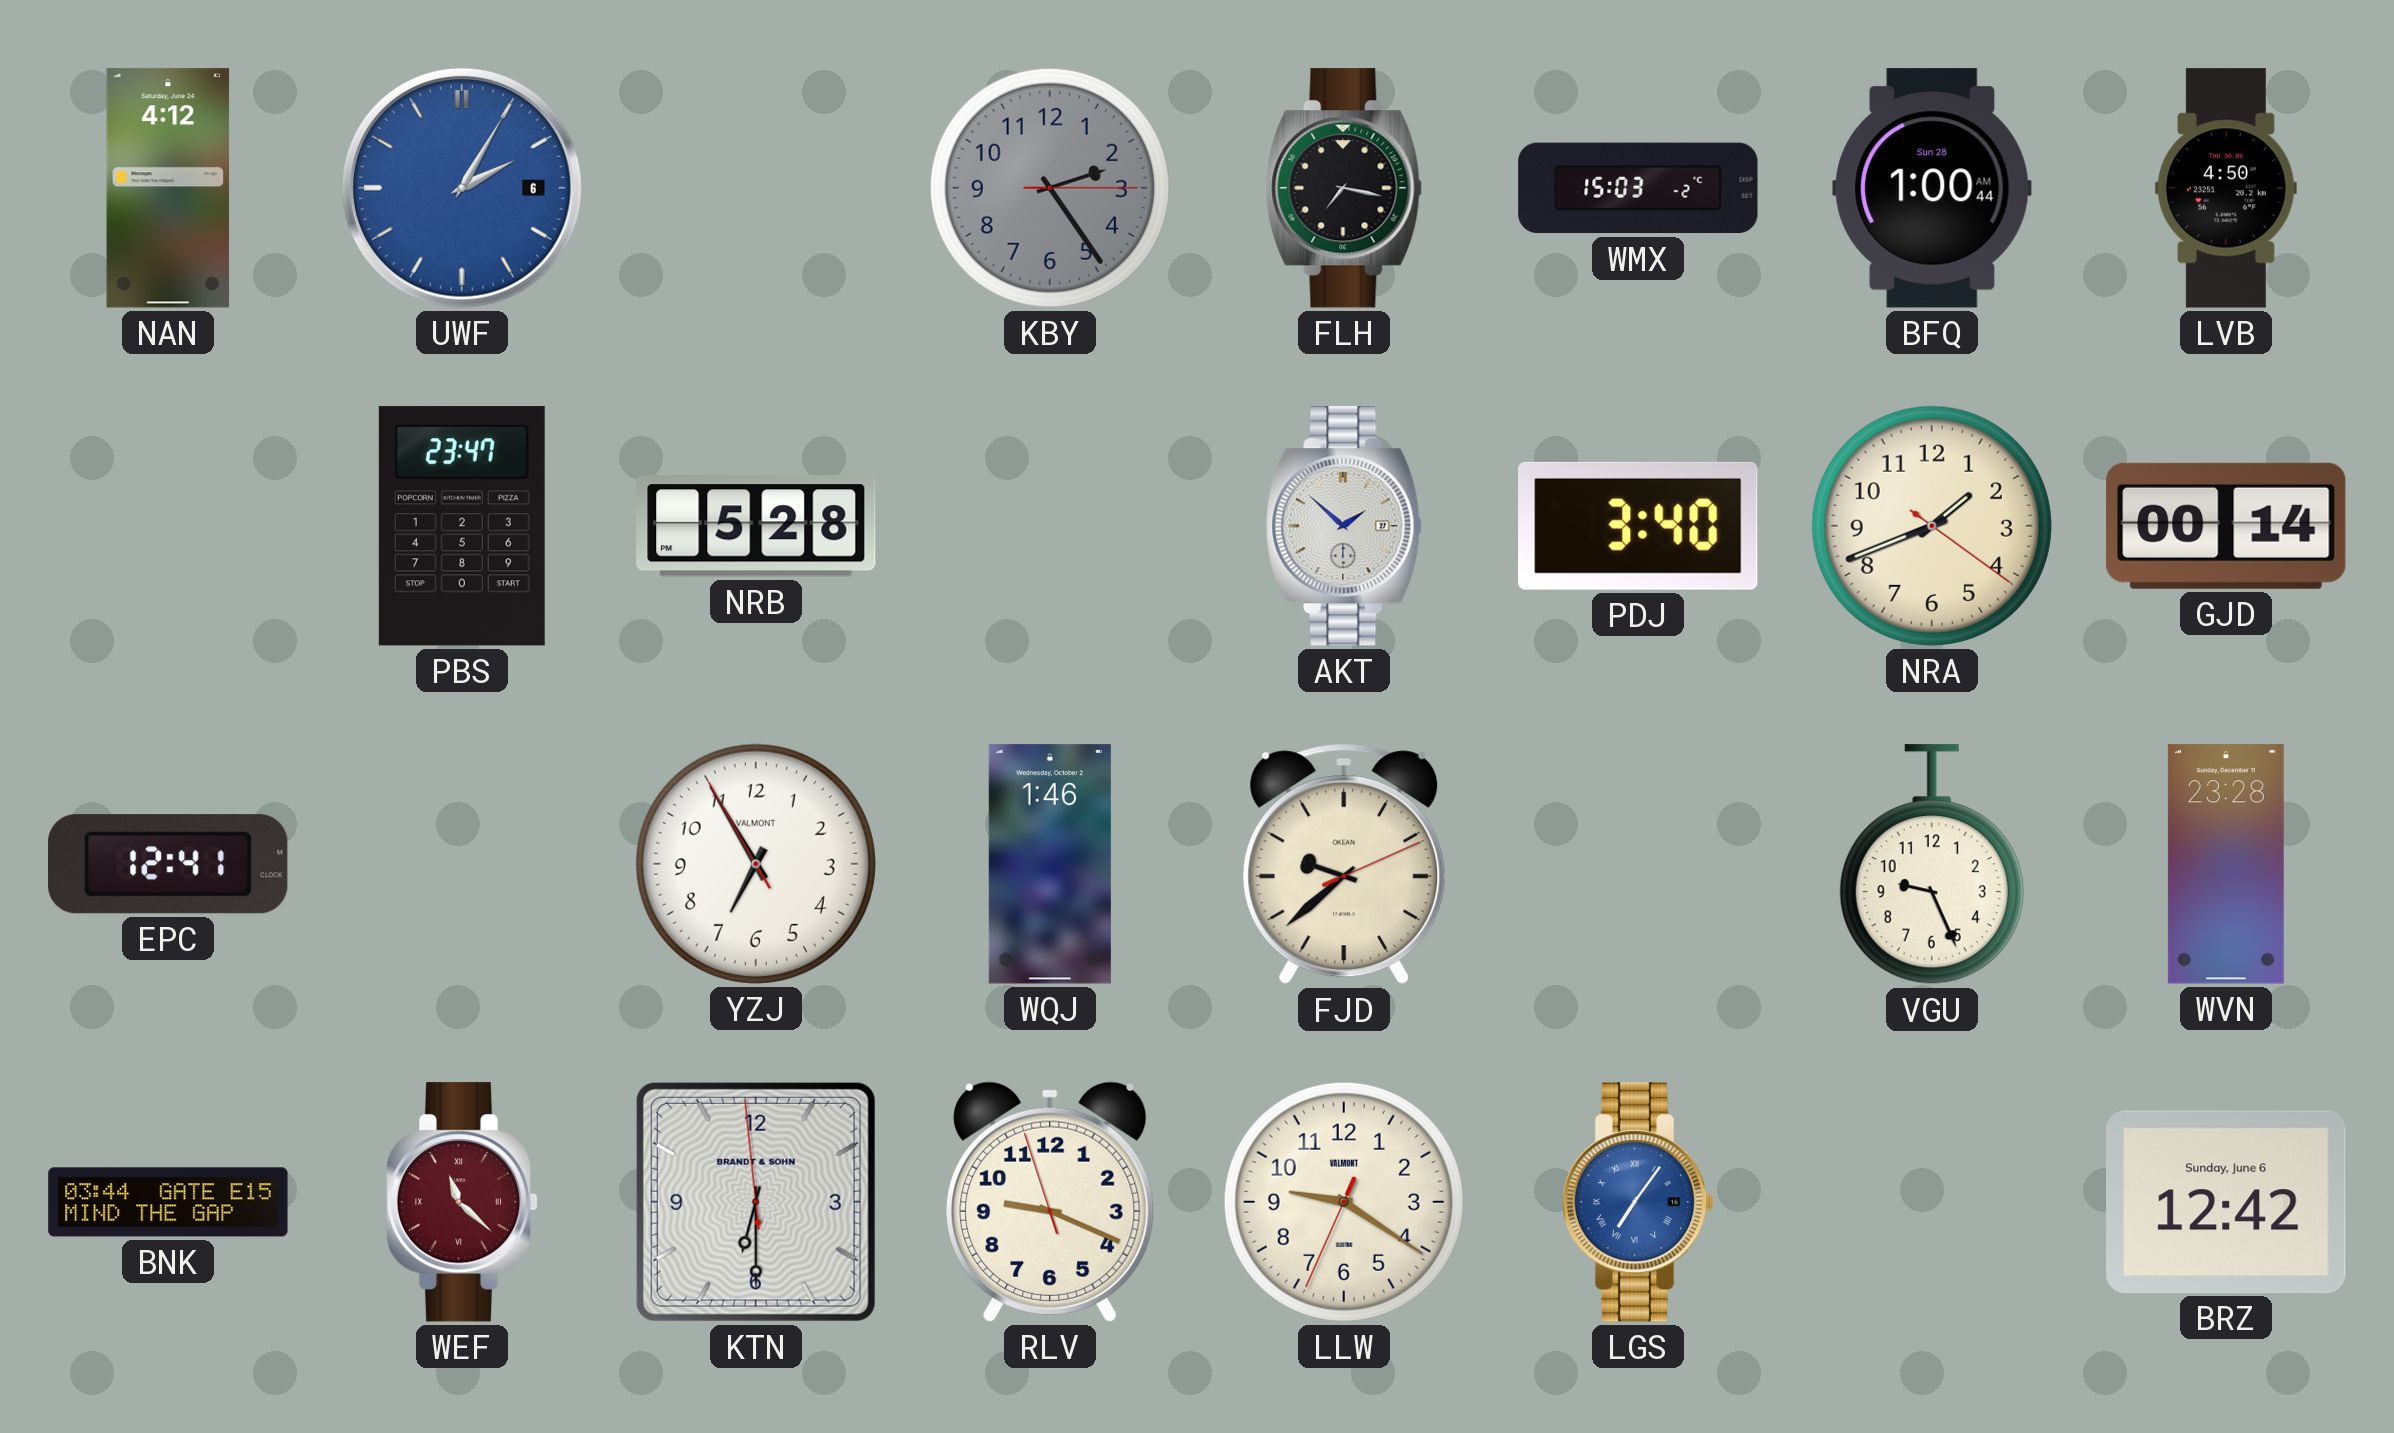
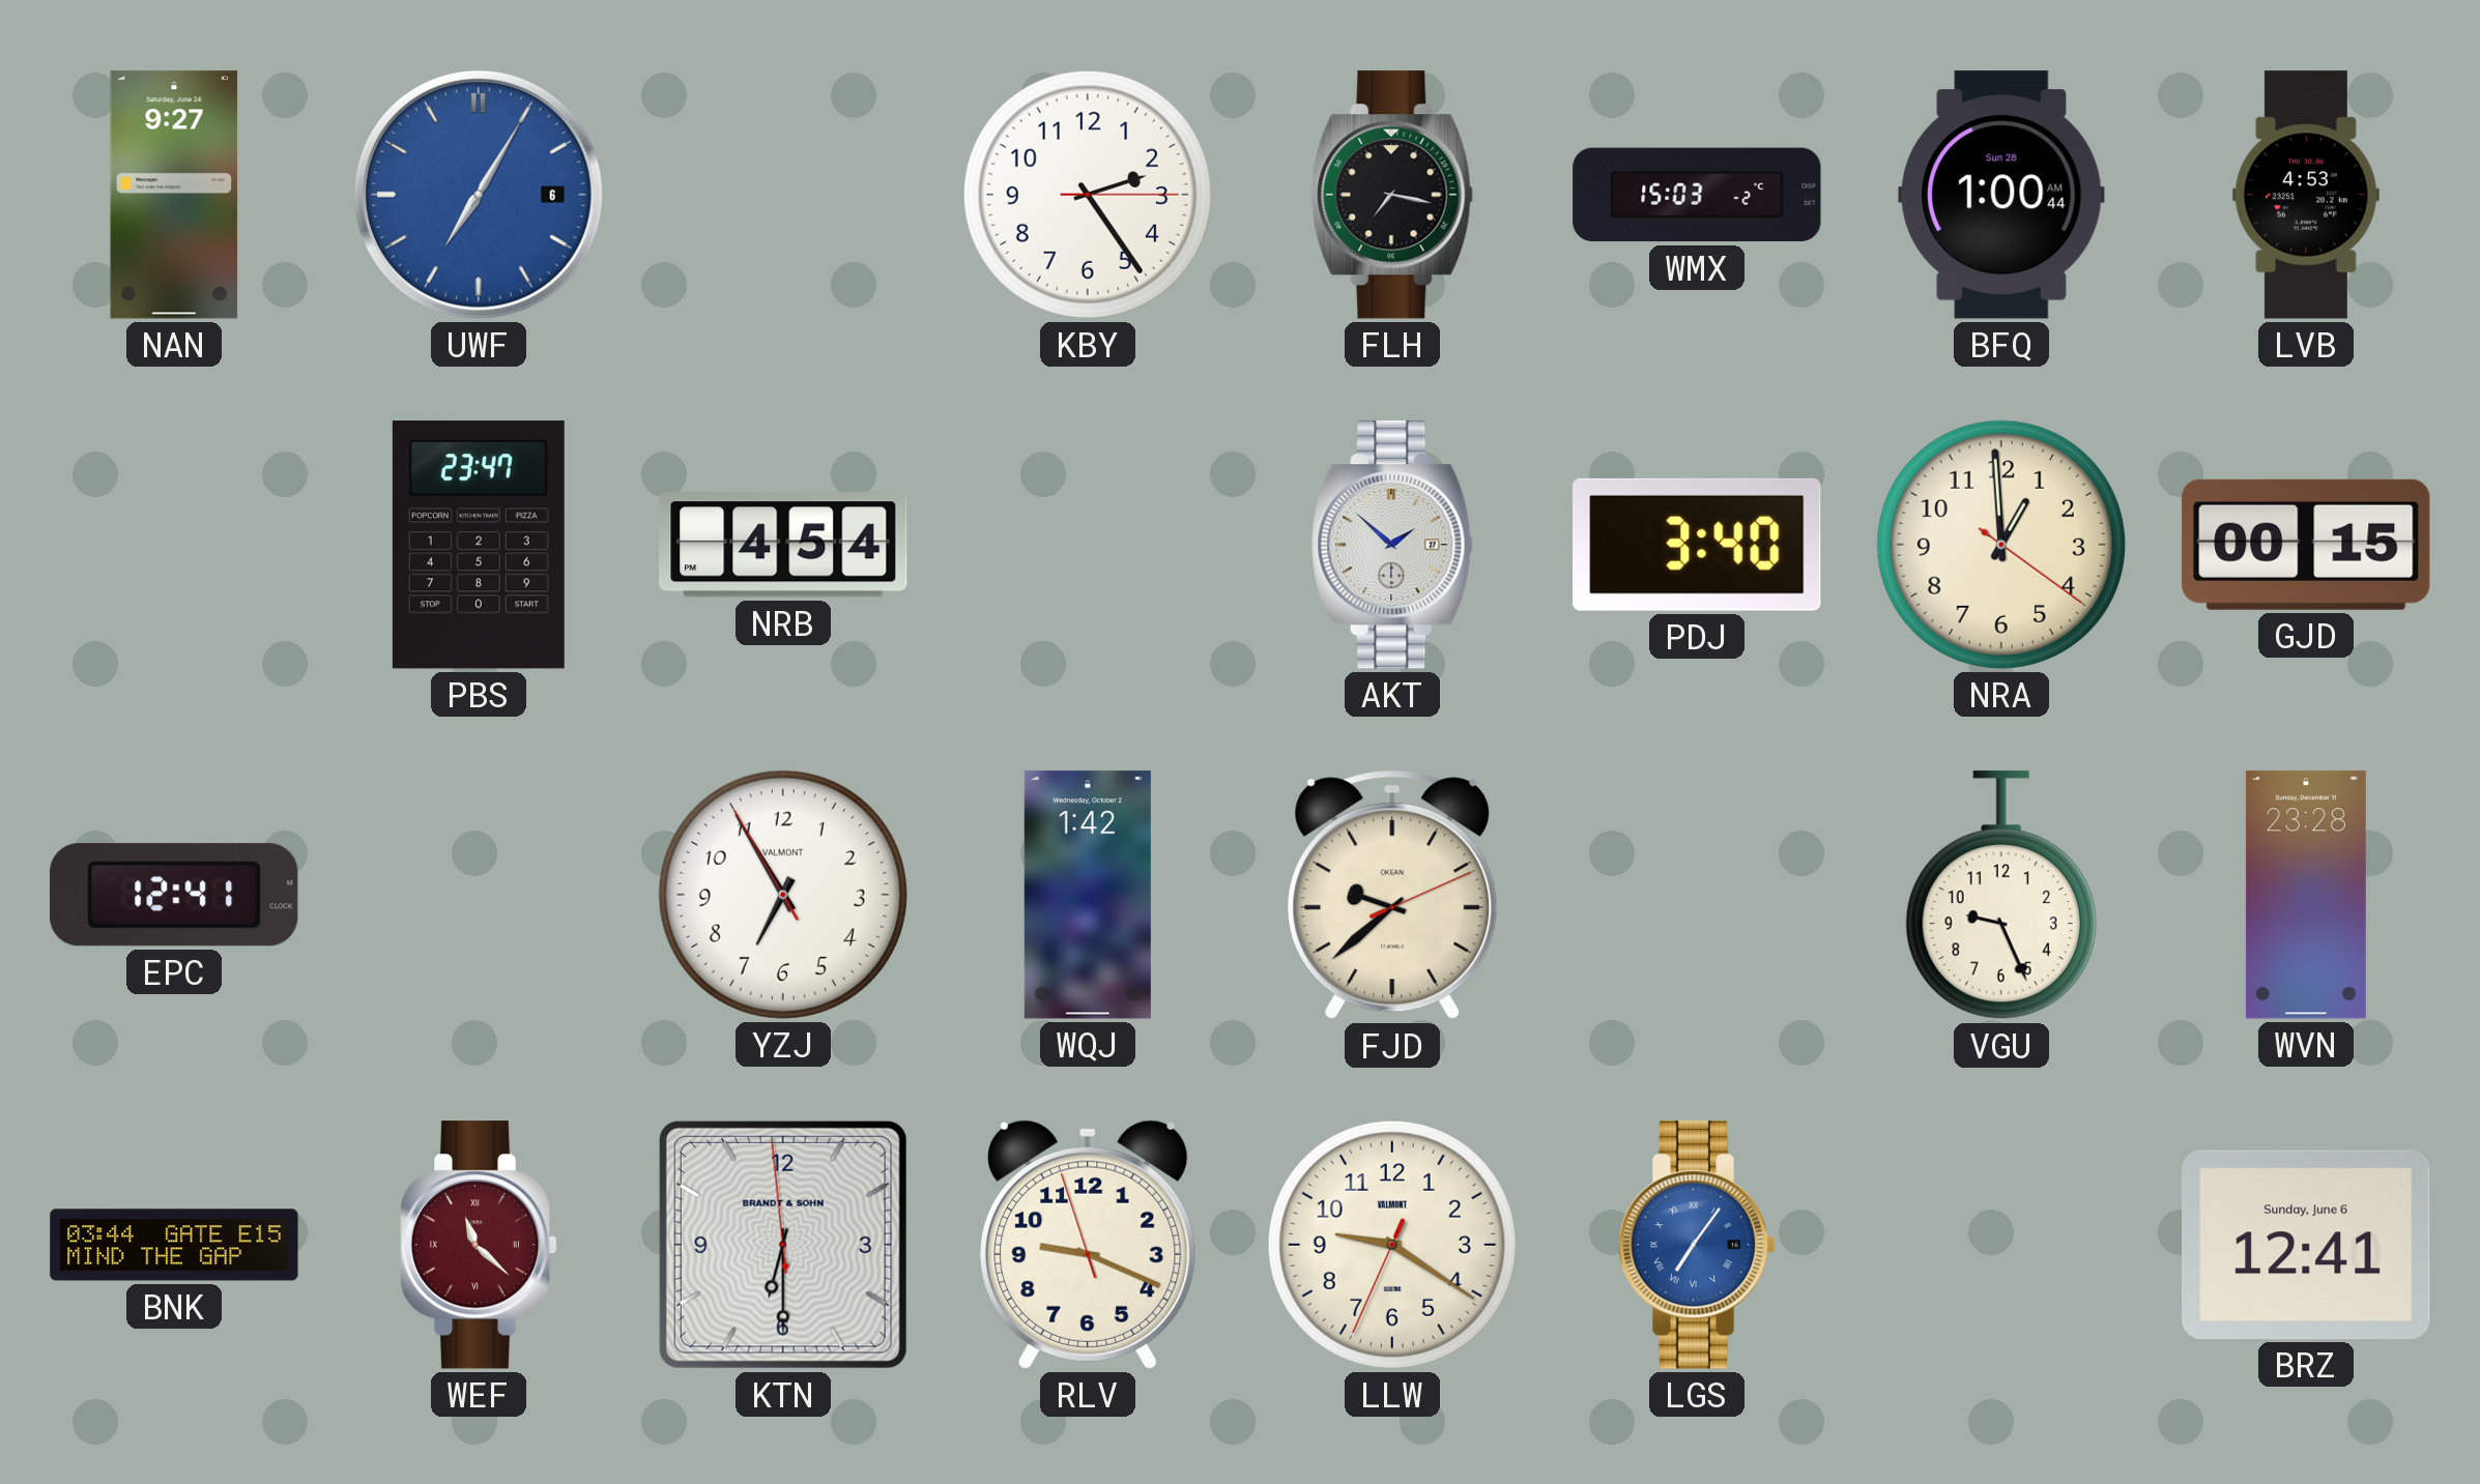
NAN: 4:12 -> 9:27
UWF: 2:05 -> 7:05
KBY dial: grey -> white
LVB: 4:50 -> 4:53
NRB: 5:28 -> 4:54
NRA: 1:41 -> 12:59
GJD: 00:14 -> 00:15
WQJ: 1:46 -> 1:42
BRZ: 12:42 -> 12:41
